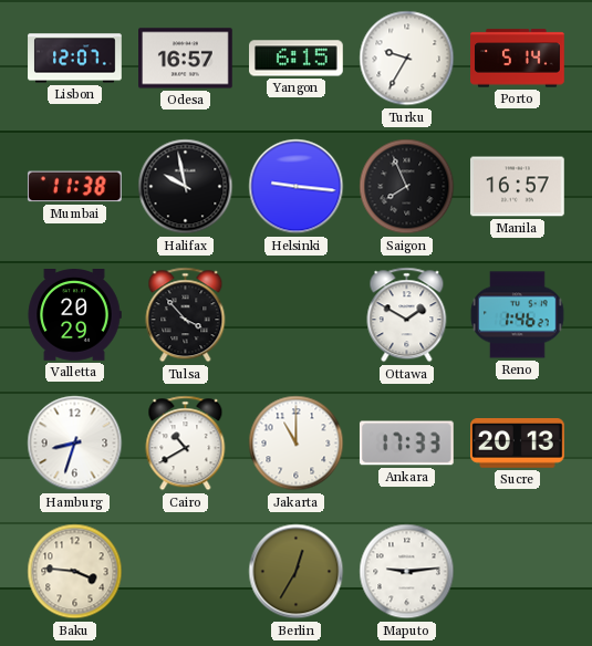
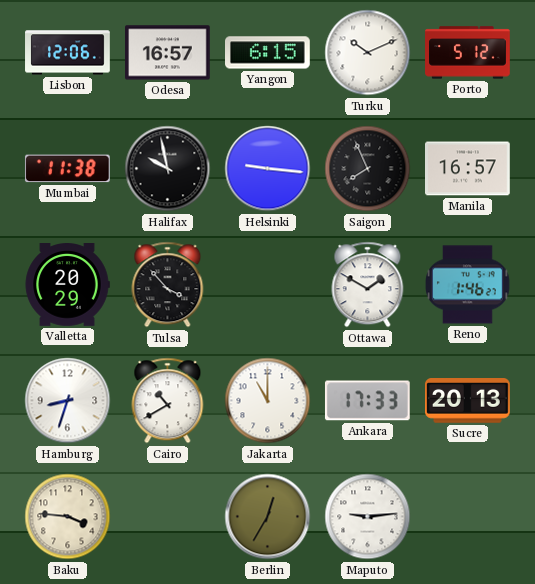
Lisbon: 12:07 -> 12:06
Turku: 9:35 -> 10:11
Porto: 5:14 -> 5:12
